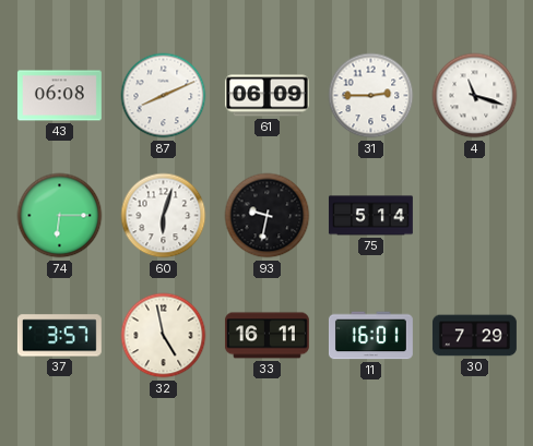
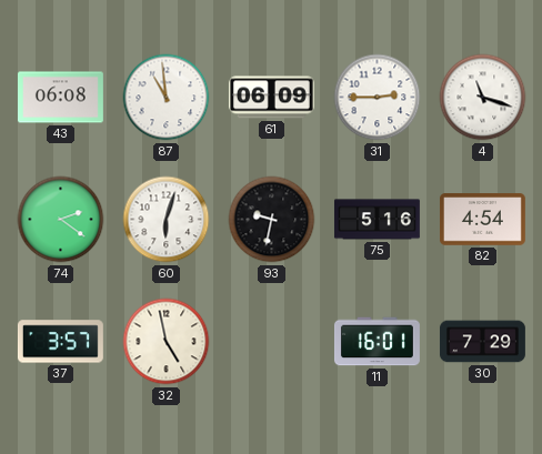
87: 8:11 -> 10:59
74: 6:15 -> 2:21
75: 5:14 -> 5:16
82: none -> 4:54
33: 16:11 -> none
